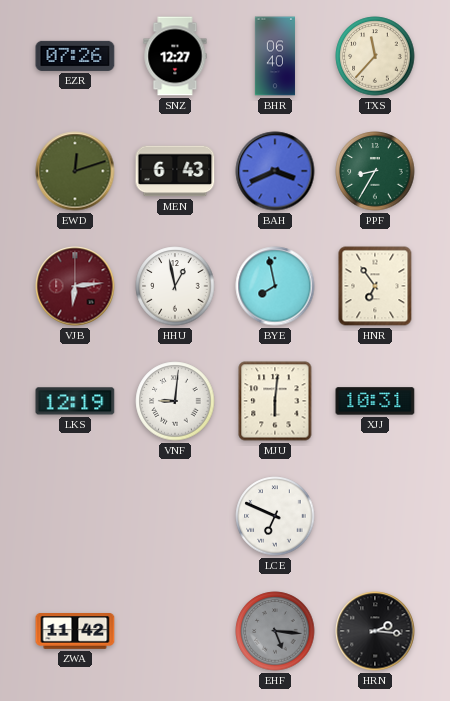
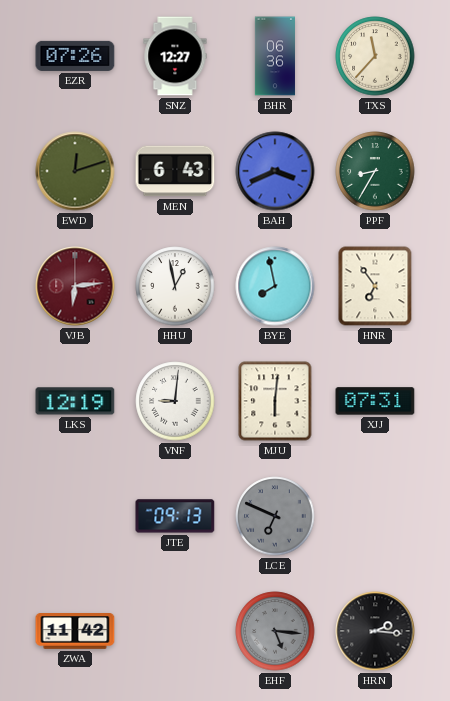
BHR: 06:40 -> 06:36
XJJ: 10:31 -> 07:31
JTE: none -> 09:13
LCE dial: white -> grey
